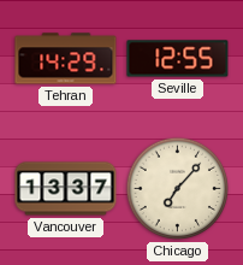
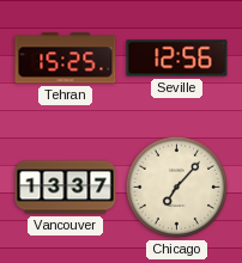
Tehran: 14:29 -> 15:25
Seville: 12:55 -> 12:56
